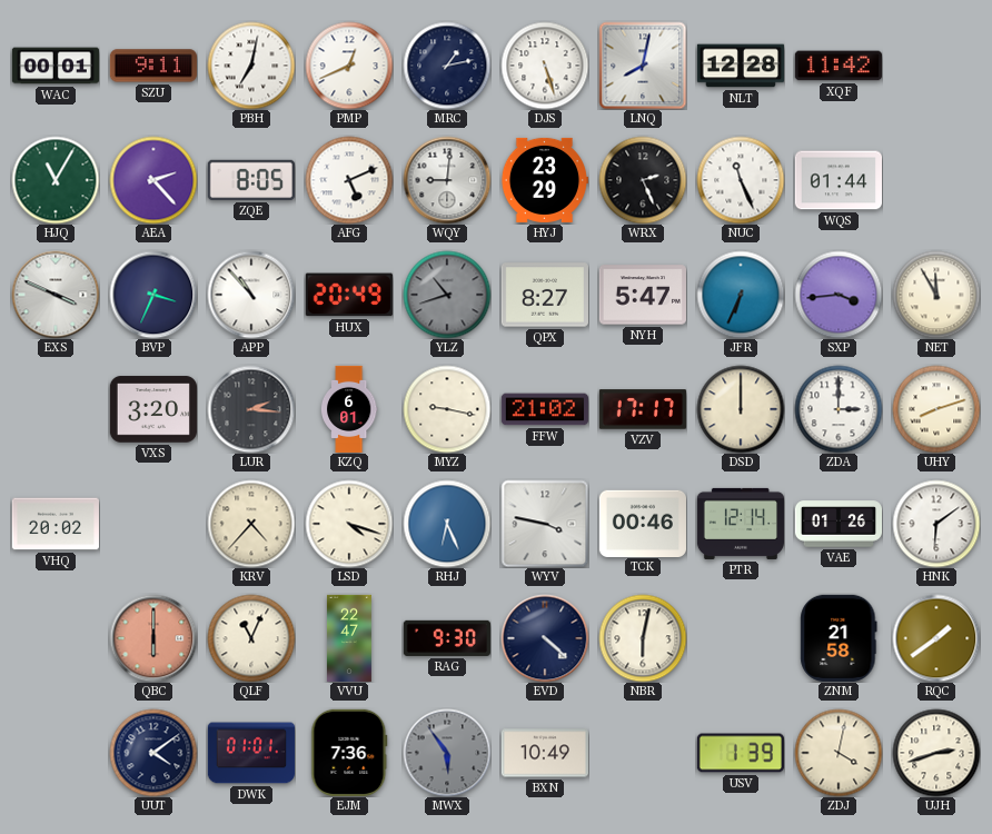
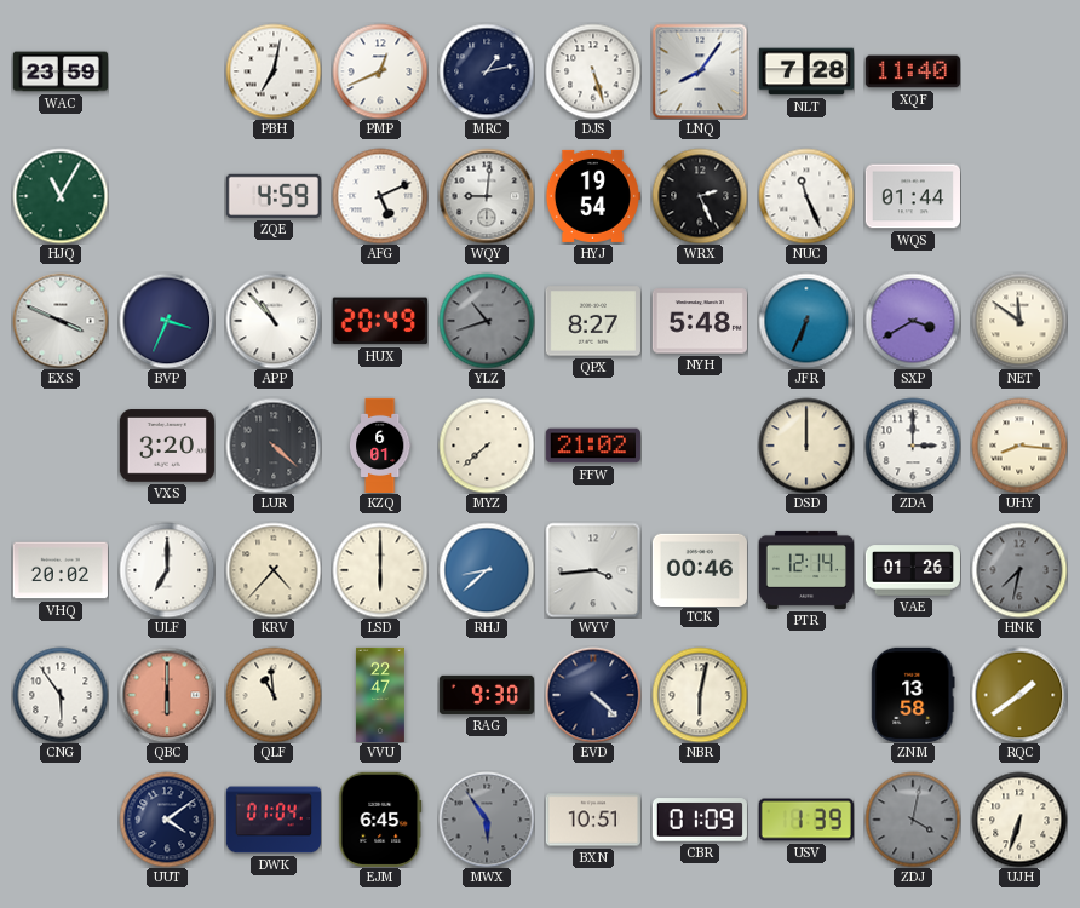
WAC: 00:01 -> 23:59
SZU: 9:11 -> none
LNQ: 8:02 -> 8:06
NLT: 12:28 -> 7:28
XQF: 11:42 -> 11:40
AEA: 2:23 -> none
ZQE: 8:05 -> 4:59
HYJ: 23:29 -> 19:54
NYH: 5:47 -> 5:48
SXP: 3:44 -> 3:40
NET: 11:55 -> 11:51
LUR: 2:16 -> 4:22
MYZ: 9:17 -> 7:38
VZV: 17:17 -> none
UHY: 8:12 -> 8:16
ULF: none -> 7:00
LSD: 4:18 -> 6:00
RHJ: 6:26 -> 8:38
WYV: 3:47 -> 3:44
HNK: 6:09 -> 7:32
HNK dial: white -> grey
CNG: none -> 5:54
QLF: 11:04 -> 10:59
ZNM: 21:58 -> 13:58
DWK: 01:01 -> 01:04
EJM: 7:36 -> 6:45
BXN: 10:49 -> 10:51
CBR: none -> 01:09
ZDJ dial: cream -> grey
UJH: 2:42 -> 6:33
